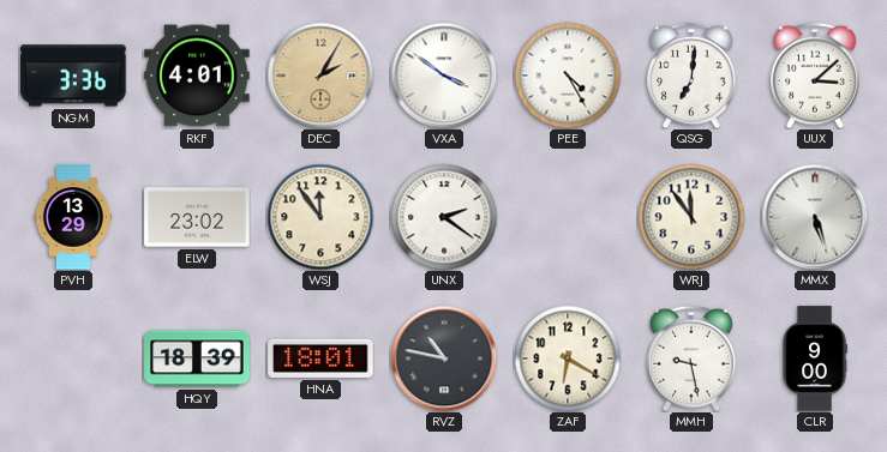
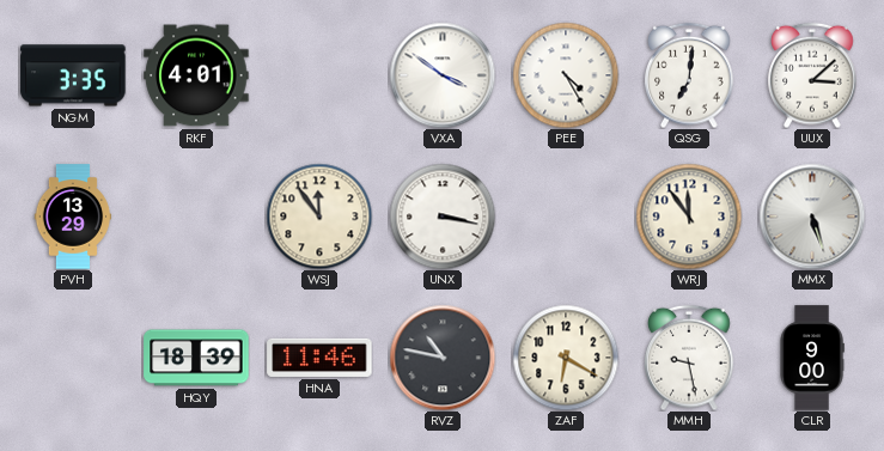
NGM: 3:36 -> 3:35
DEC: 2:05 -> none
ELW: 23:02 -> none
UNX: 2:21 -> 3:17
HNA: 18:01 -> 11:46
